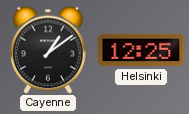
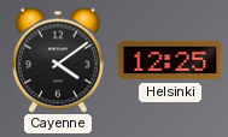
Cayenne: 1:09 -> 4:09
